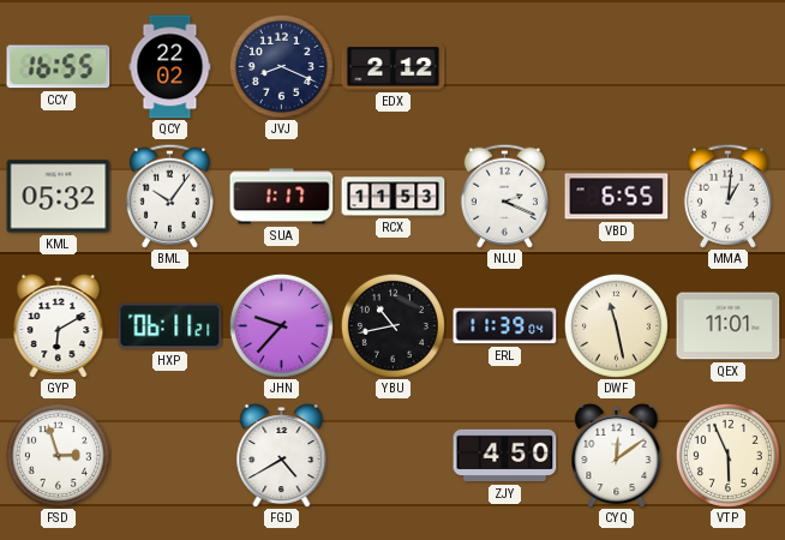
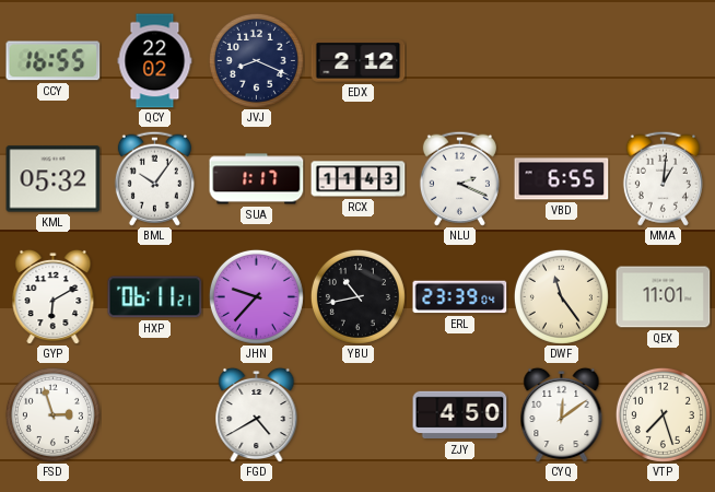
RCX: 11:53 -> 11:43
ERL: 11:39 -> 23:39
DWF: 11:28 -> 11:24
VTP: 5:56 -> 7:27
